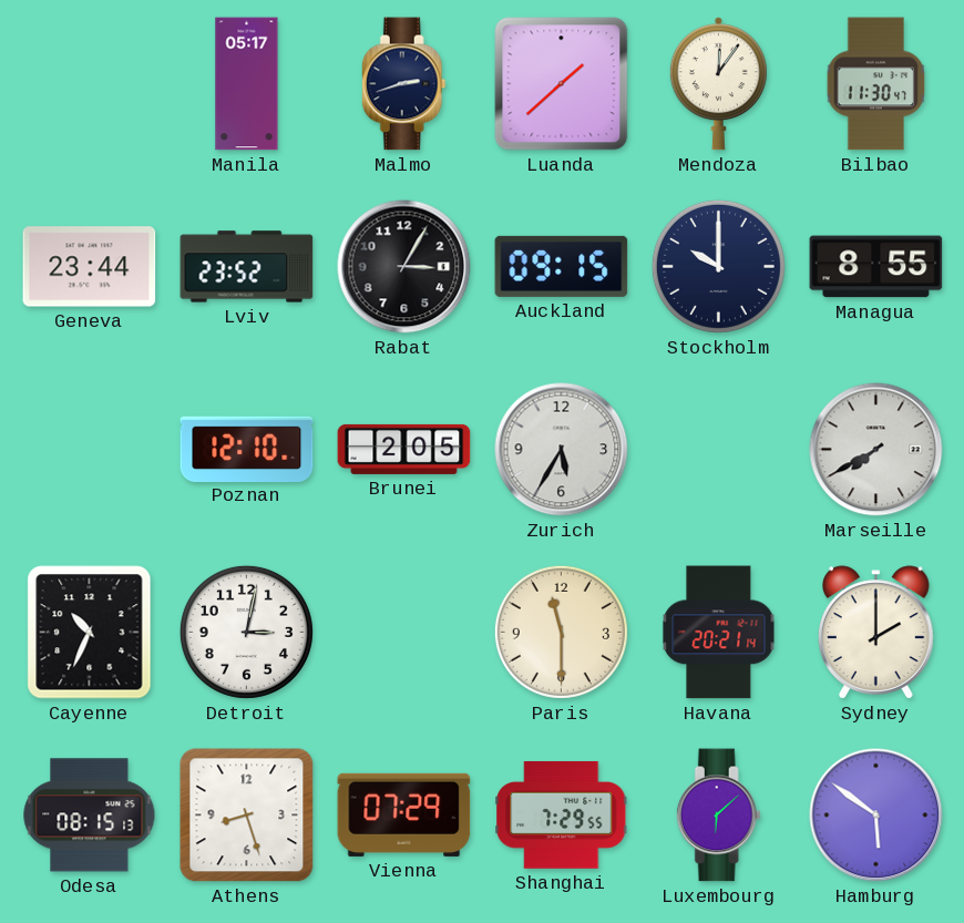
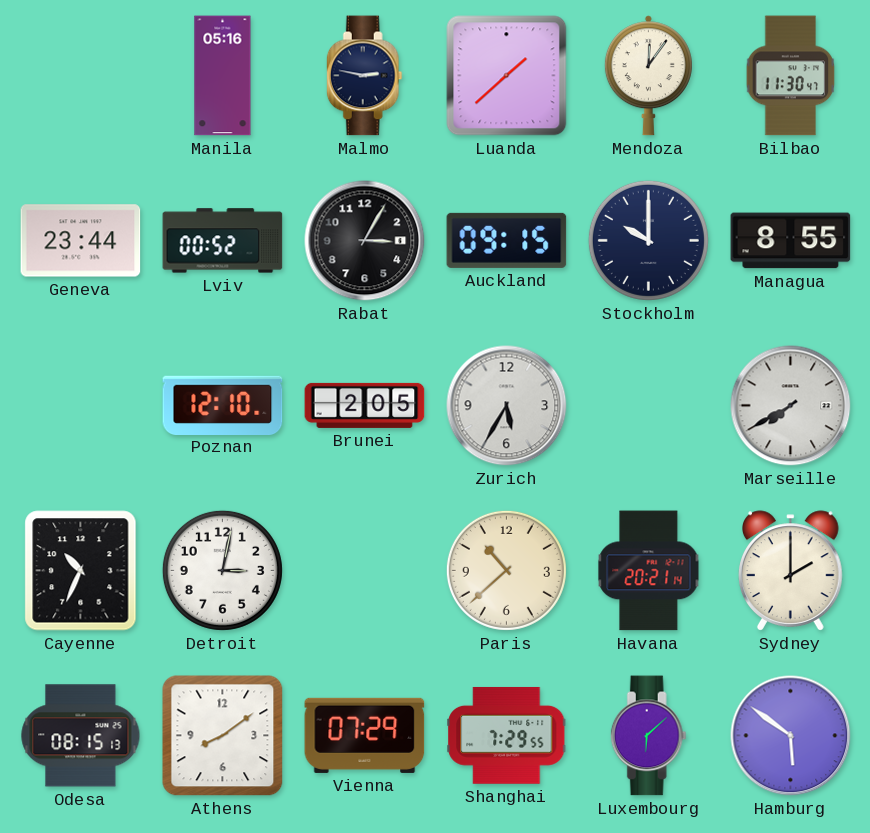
Manila: 05:17 -> 05:16
Malmo: 2:42 -> 2:47
Lviv: 23:52 -> 00:52
Paris: 11:30 -> 10:38
Athens: 8:27 -> 8:09
